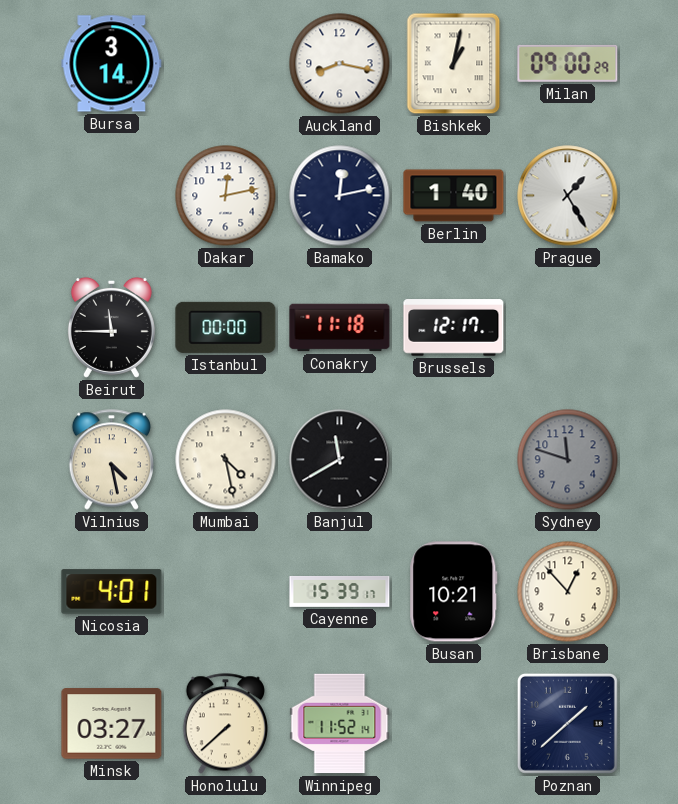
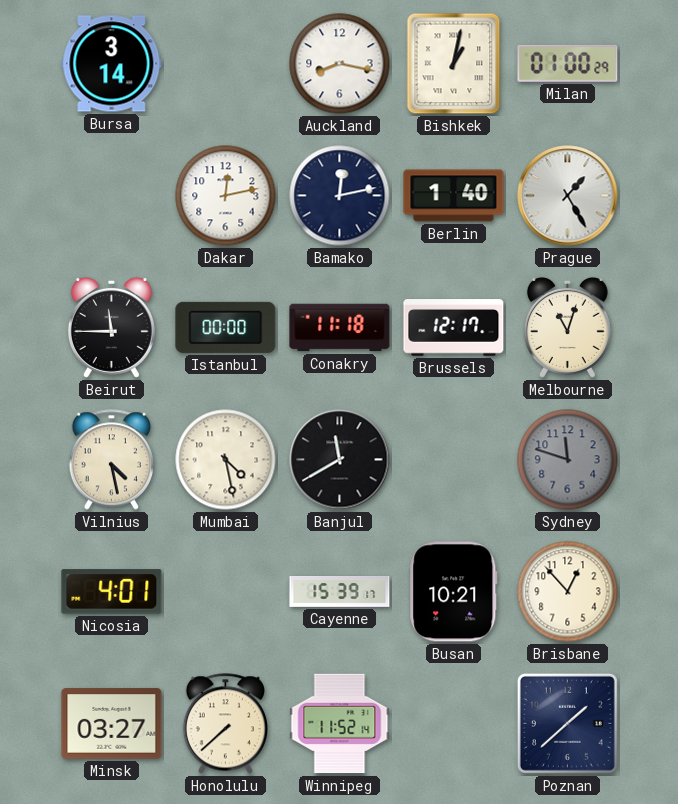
Milan: 09:00 -> 01:00
Melbourne: none -> 11:03
